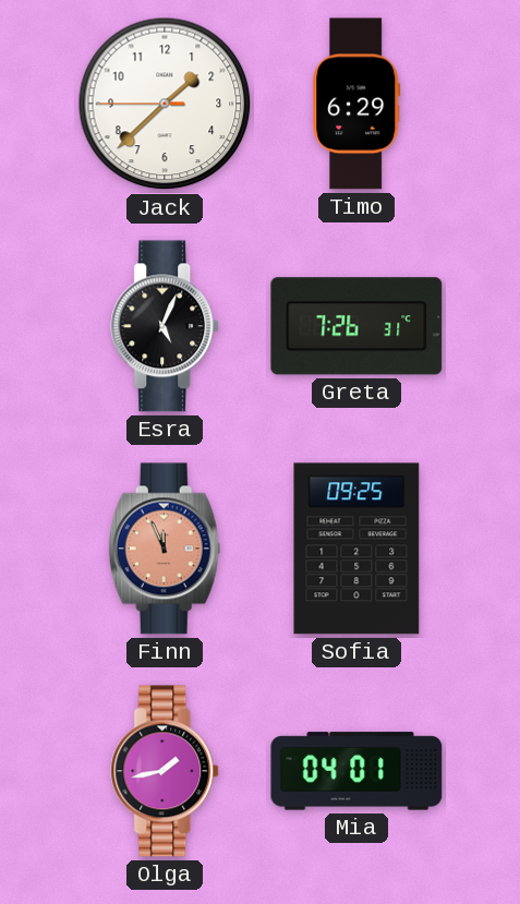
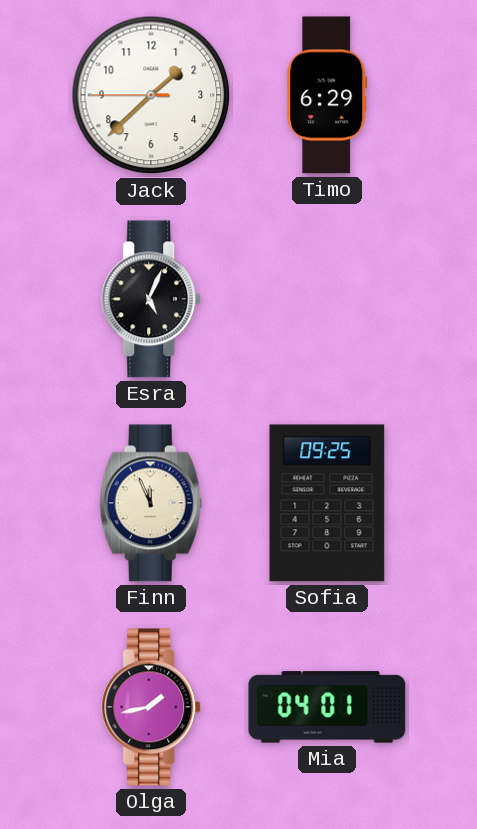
Greta: 7:26 -> none
Finn dial: salmon -> cream
